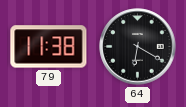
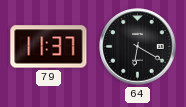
79: 11:38 -> 11:37
